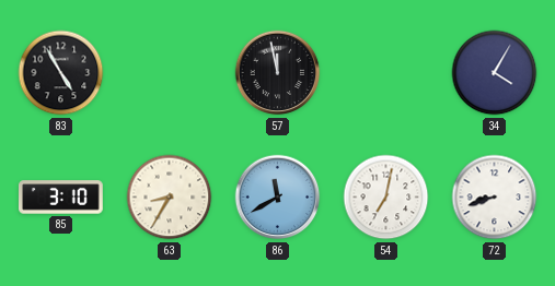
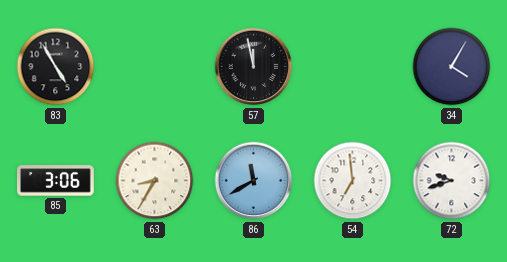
85: 3:10 -> 3:06
54: 7:02 -> 6:59
72: 8:42 -> 9:42
